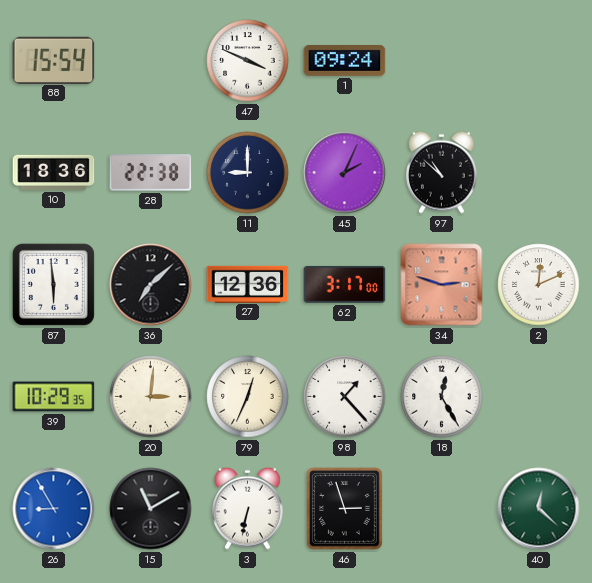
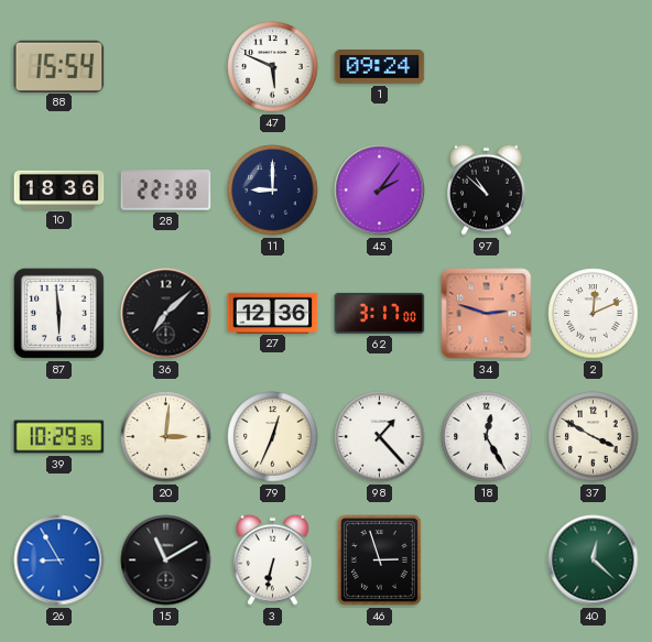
47: 3:49 -> 5:49
45: 2:04 -> 2:06
37: none -> 3:50
